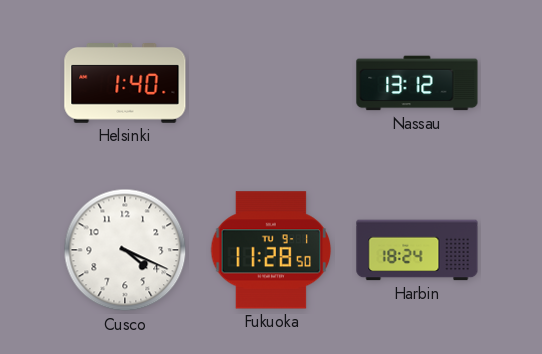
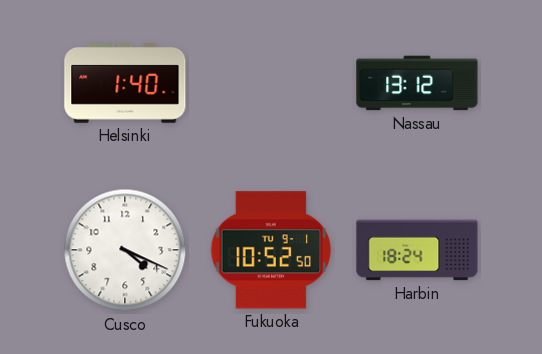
Fukuoka: 11:28 -> 10:52
